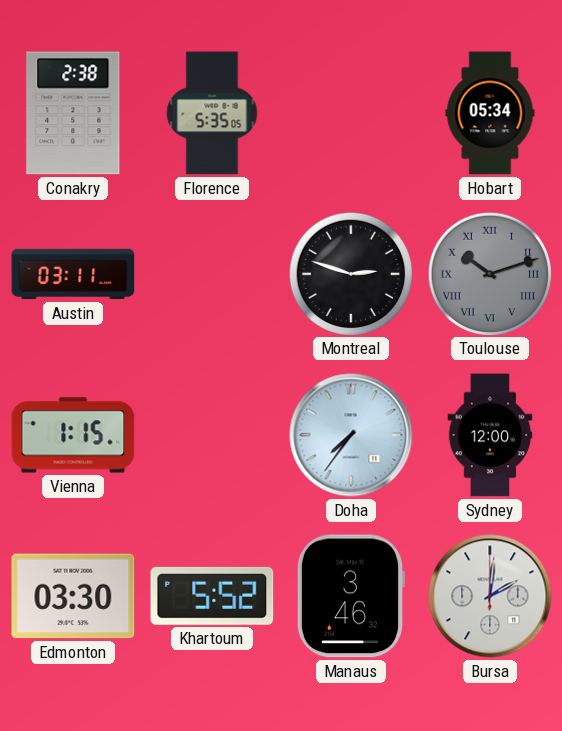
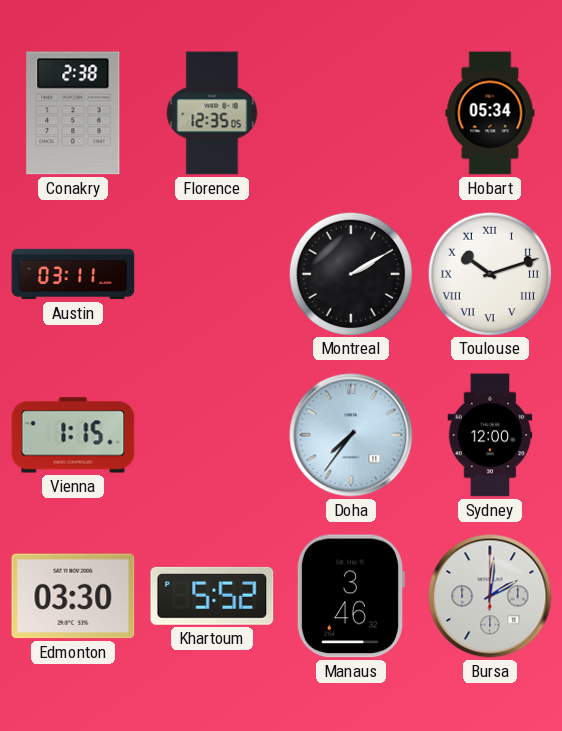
Florence: 5:35 -> 12:35
Montreal: 2:48 -> 2:10
Toulouse dial: grey -> white
